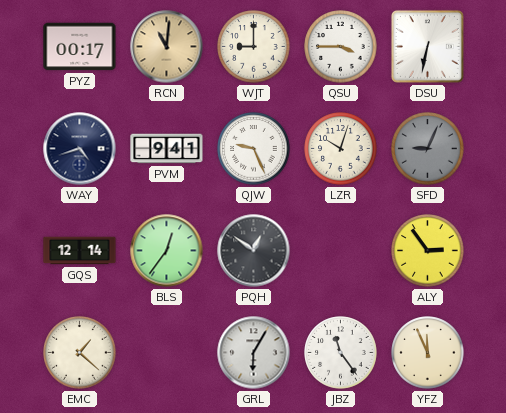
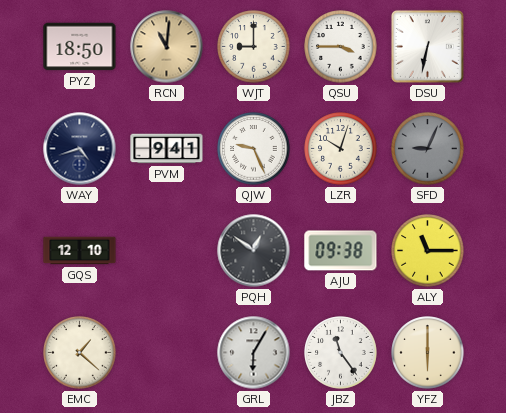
PYZ: 00:17 -> 18:50
GQS: 12:14 -> 12:10
BLS: 12:36 -> none
AJU: none -> 09:38
ALY: 2:54 -> 11:15
YFZ: 11:56 -> 6:00
